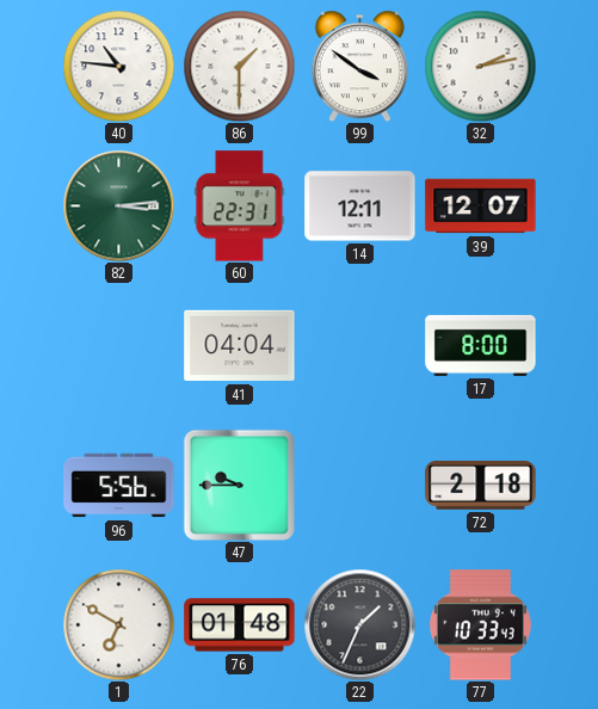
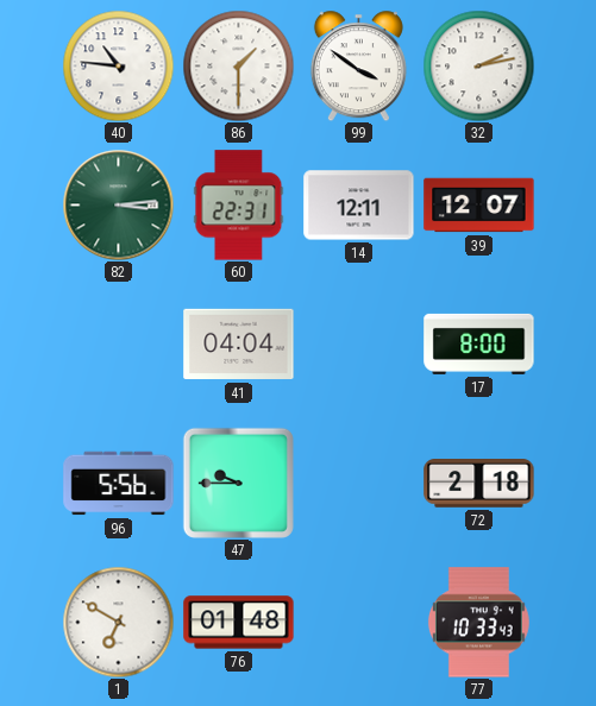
22: 1:34 -> none
